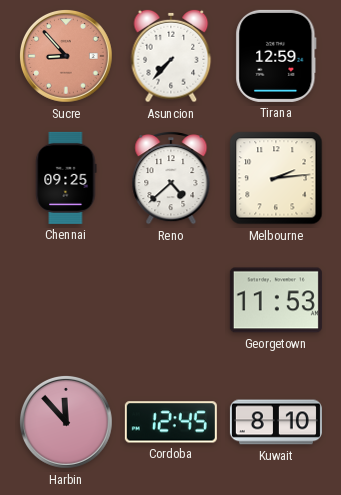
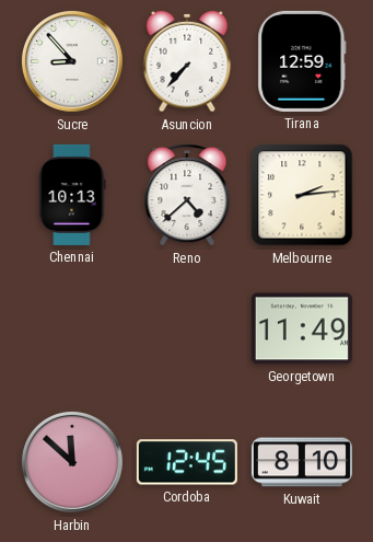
Sucre dial: salmon -> white
Chennai: 09:25 -> 10:13
Georgetown: 11:53 -> 11:49
Harbin: 11:53 -> 11:52
